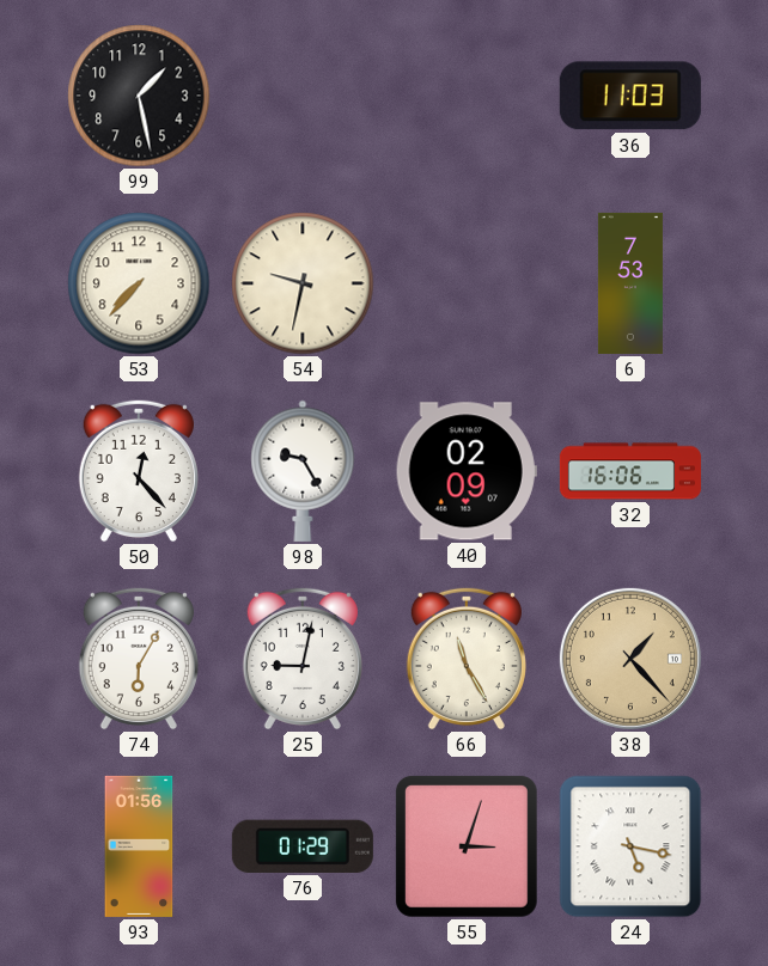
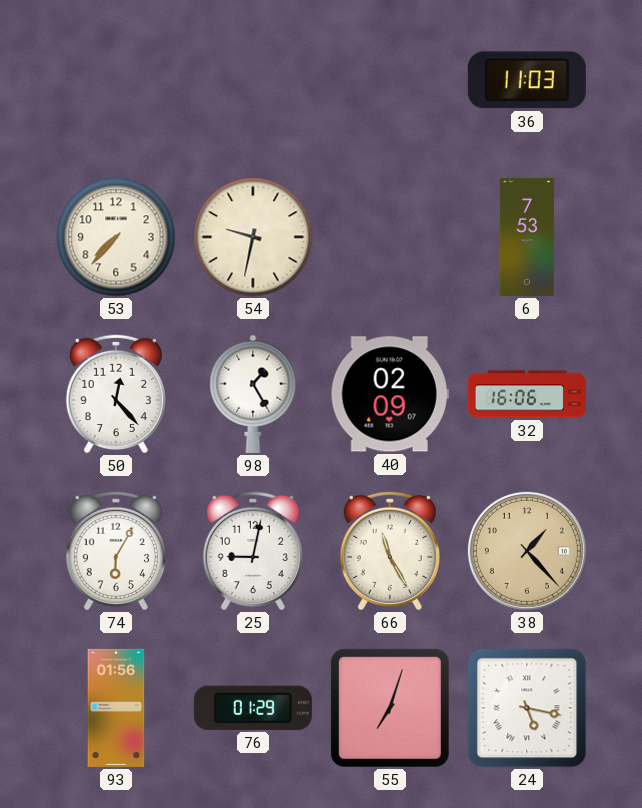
99: 1:28 -> none
98: 9:25 -> 1:25
55: 3:03 -> 7:03
